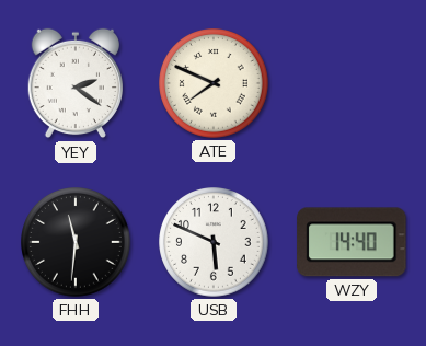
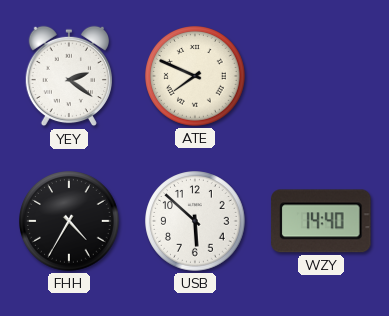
FHH: 11:31 -> 4:35
USB: 5:49 -> 5:52
